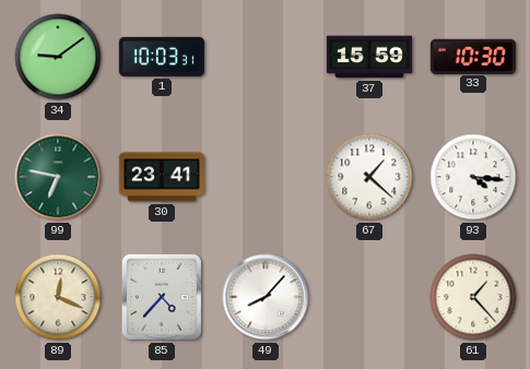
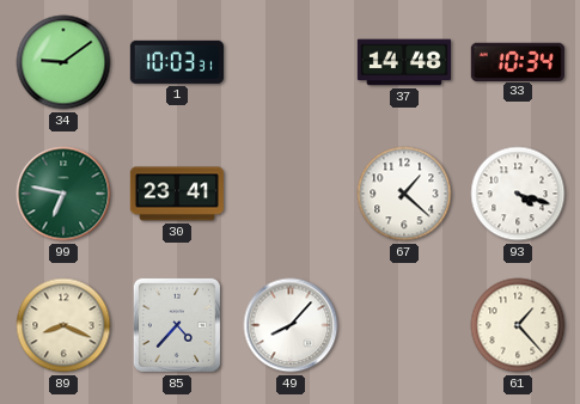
37: 15:59 -> 14:48
33: 10:30 -> 10:34
93: 4:16 -> 4:18
89: 12:19 -> 8:19
